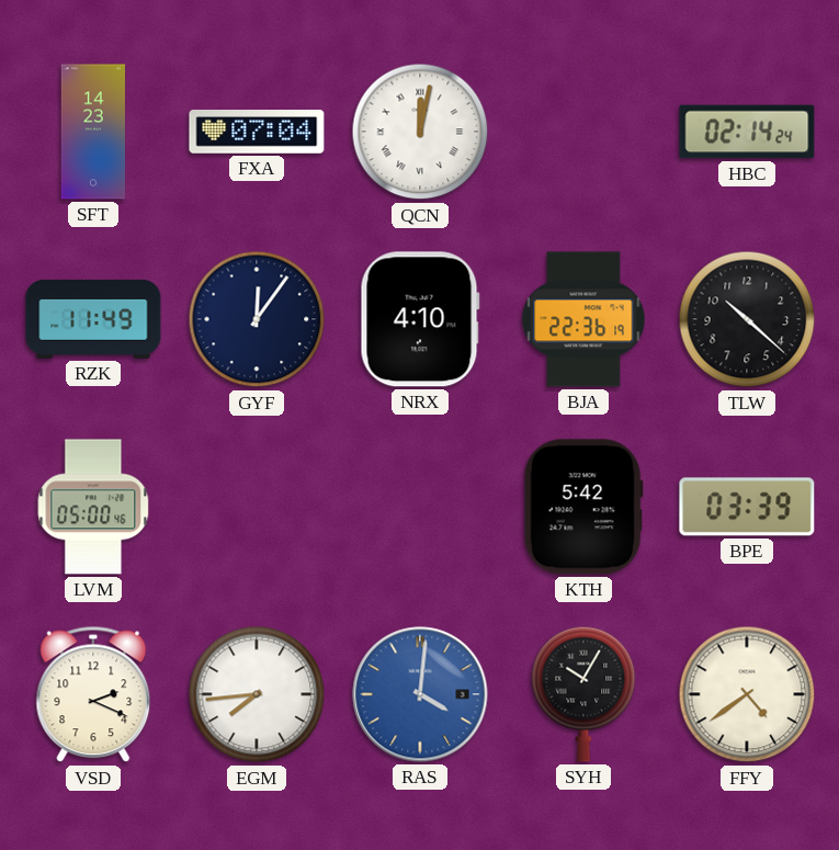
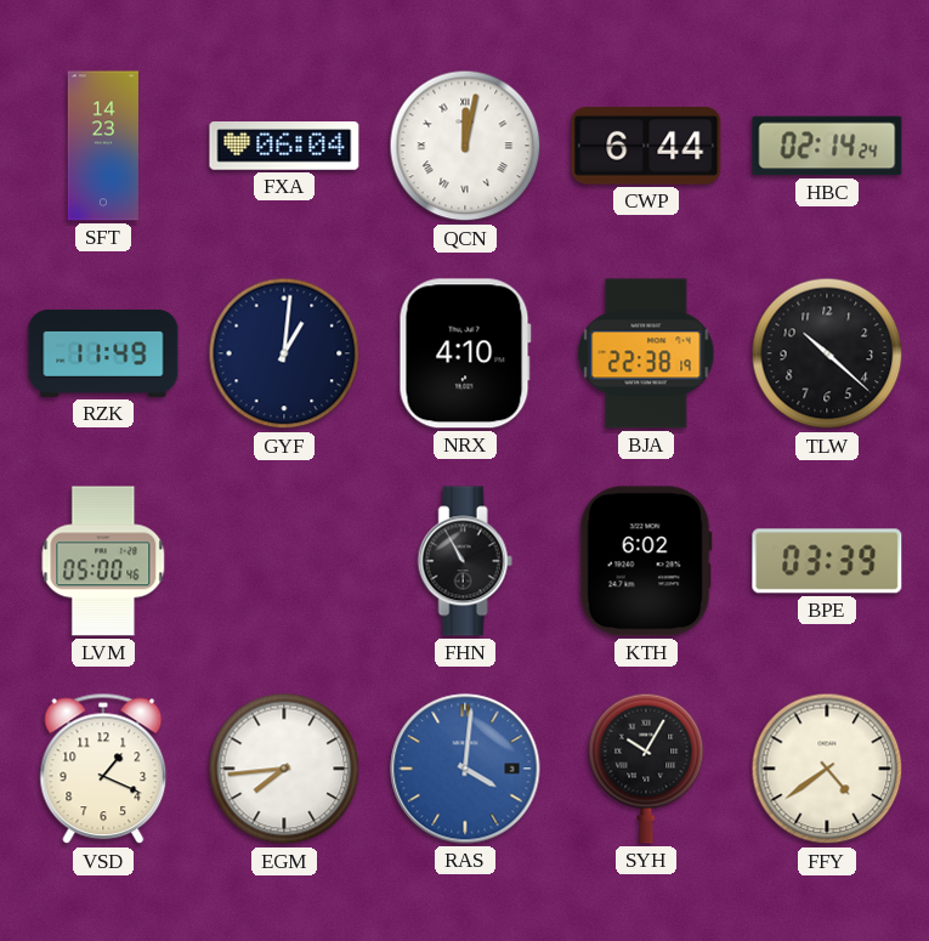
FXA: 07:04 -> 06:04
CWP: none -> 6:44
GYF: 12:06 -> 1:01
BJA: 22:36 -> 22:38
FHN: none -> 10:55
KTH: 5:42 -> 6:02
VSD: 2:19 -> 1:19
